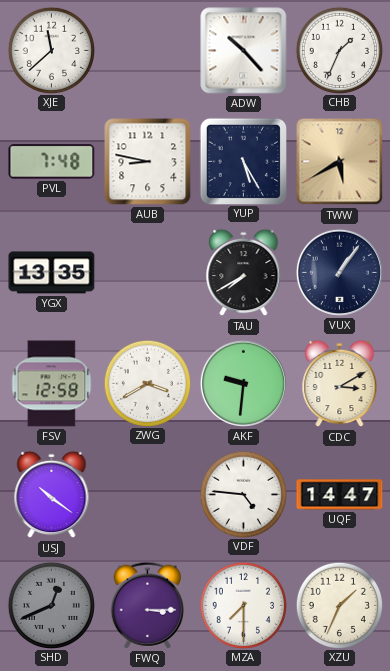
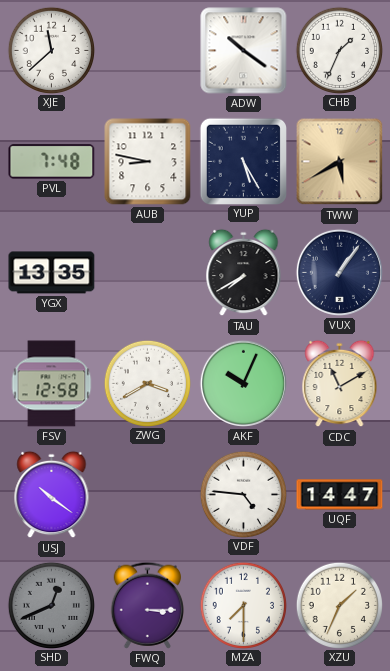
ADW: 10:23 -> 10:21
AKF: 9:31 -> 10:04
CDC: 3:10 -> 11:10
